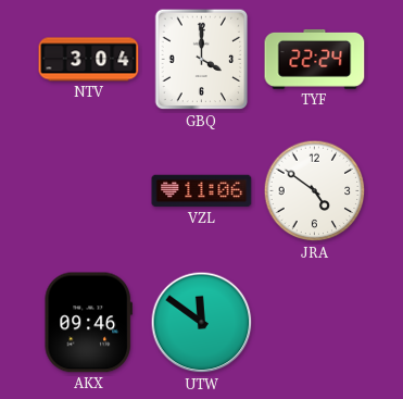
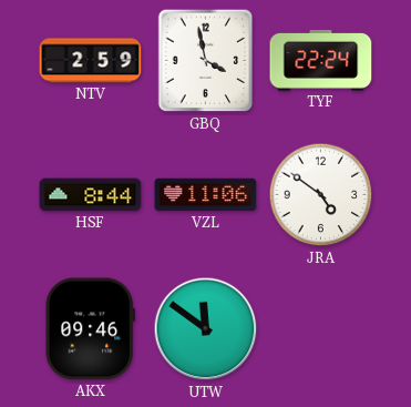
NTV: 3:04 -> 2:59
GBQ: 4:00 -> 3:58
HSF: none -> 8:44
